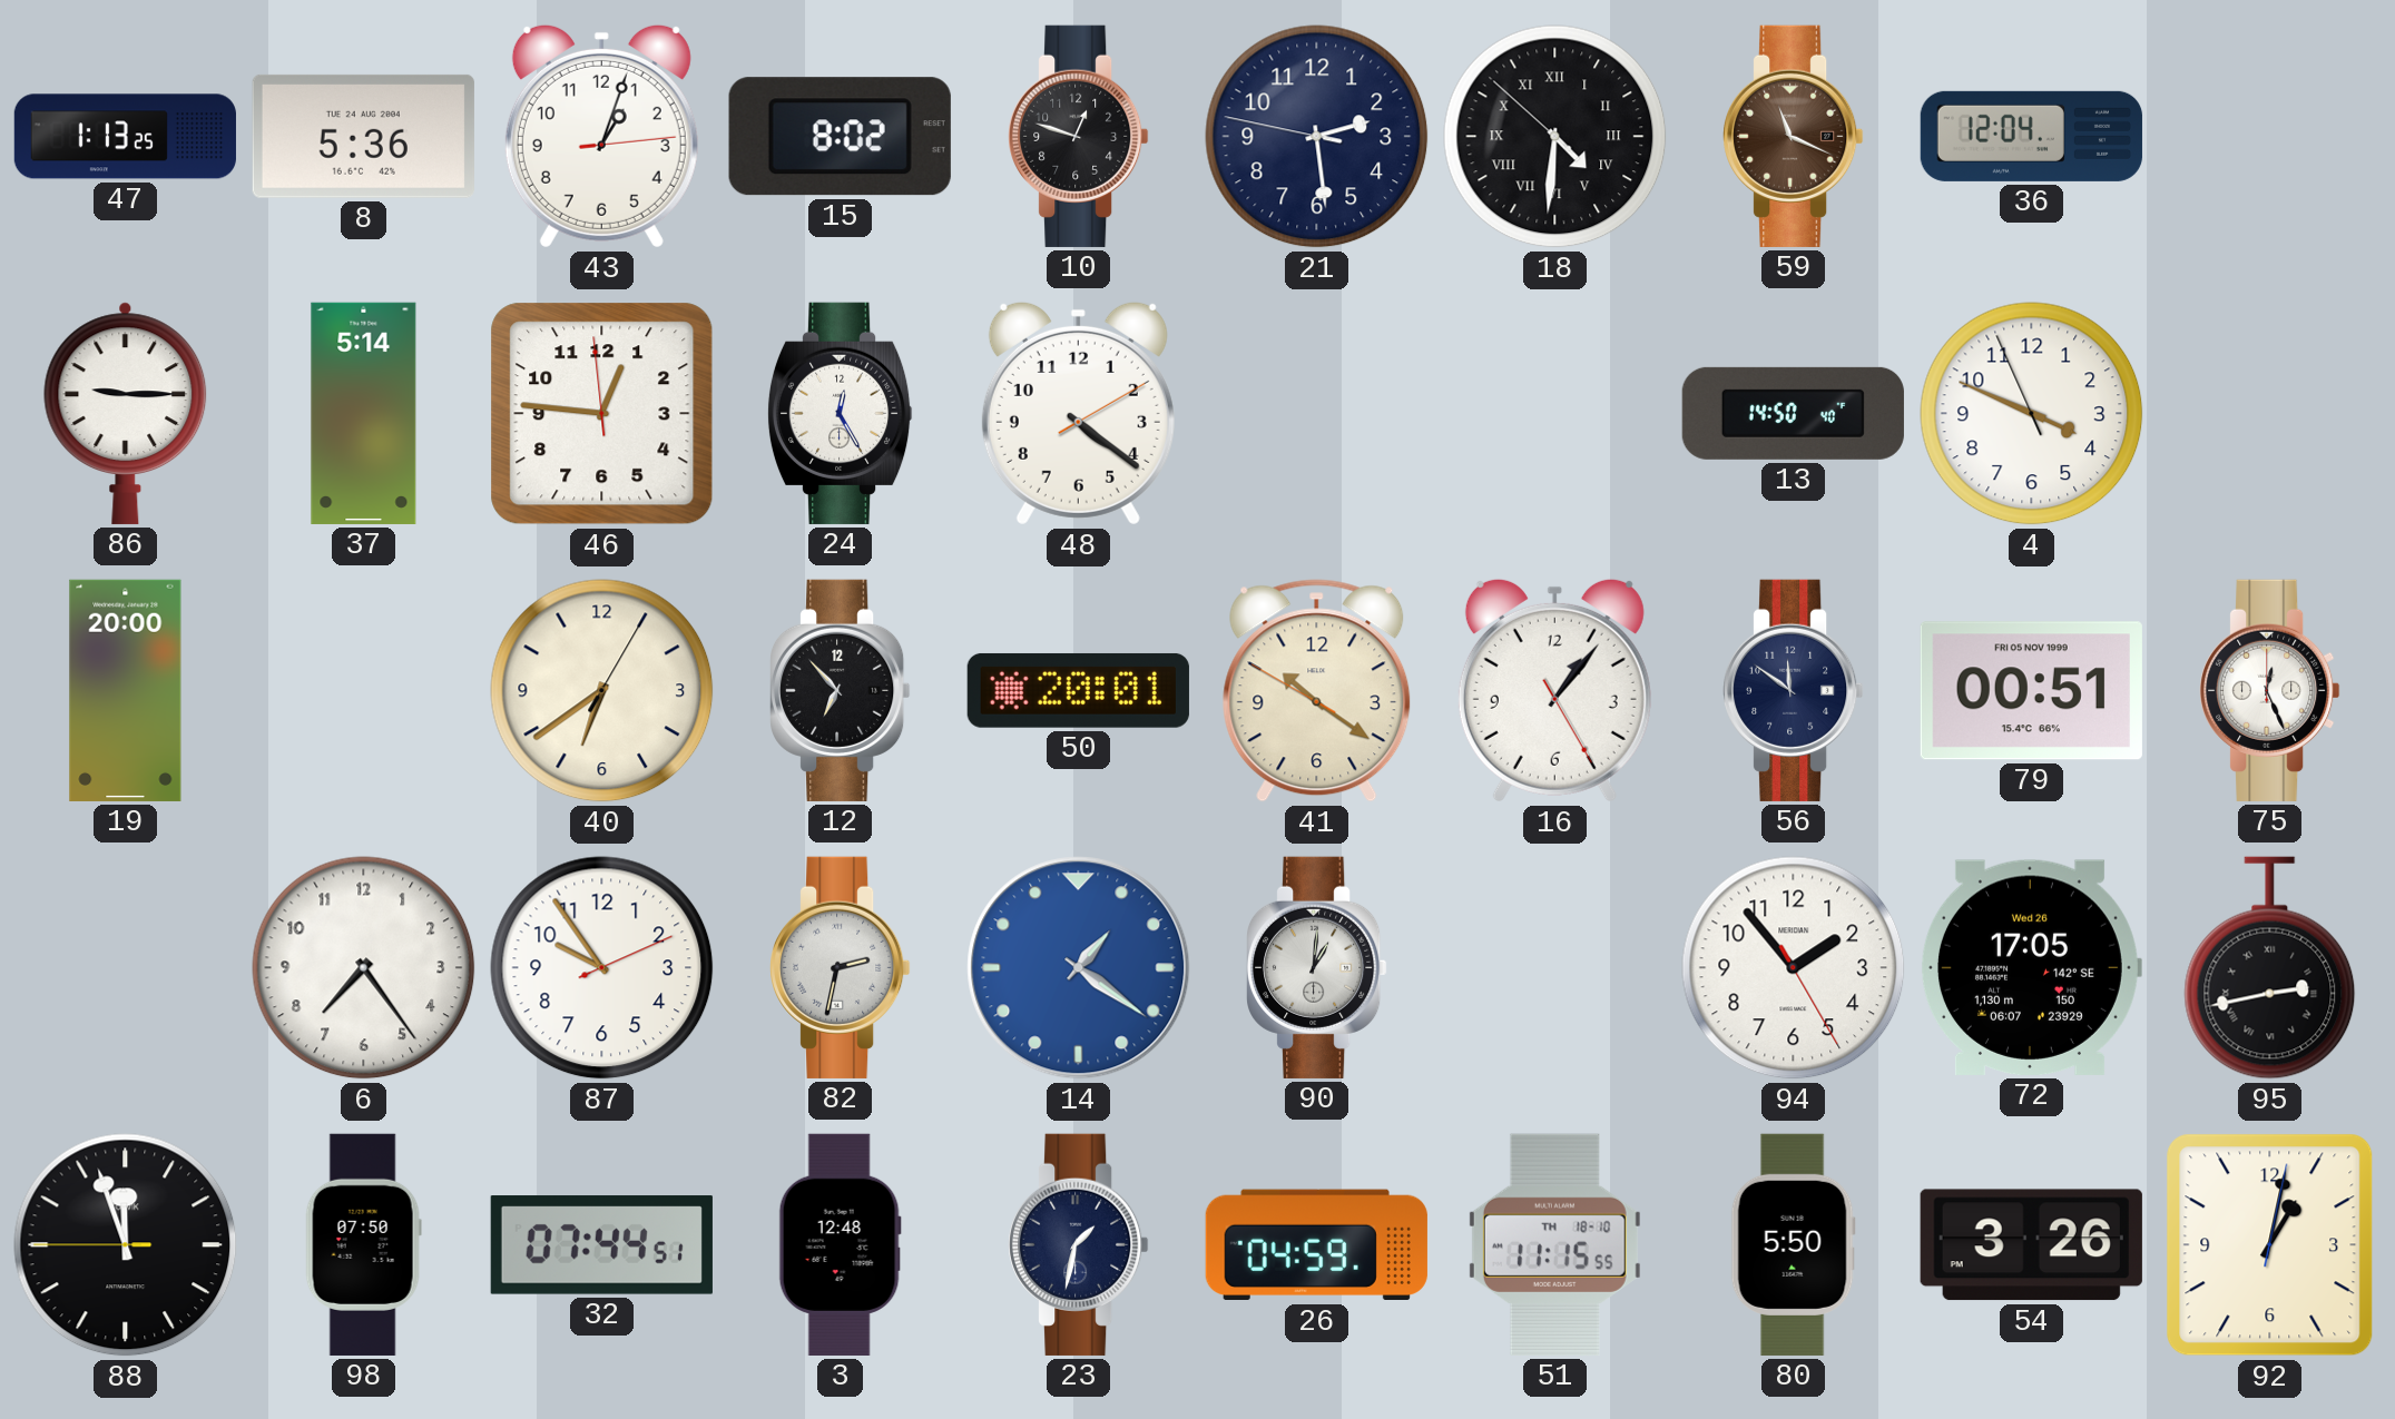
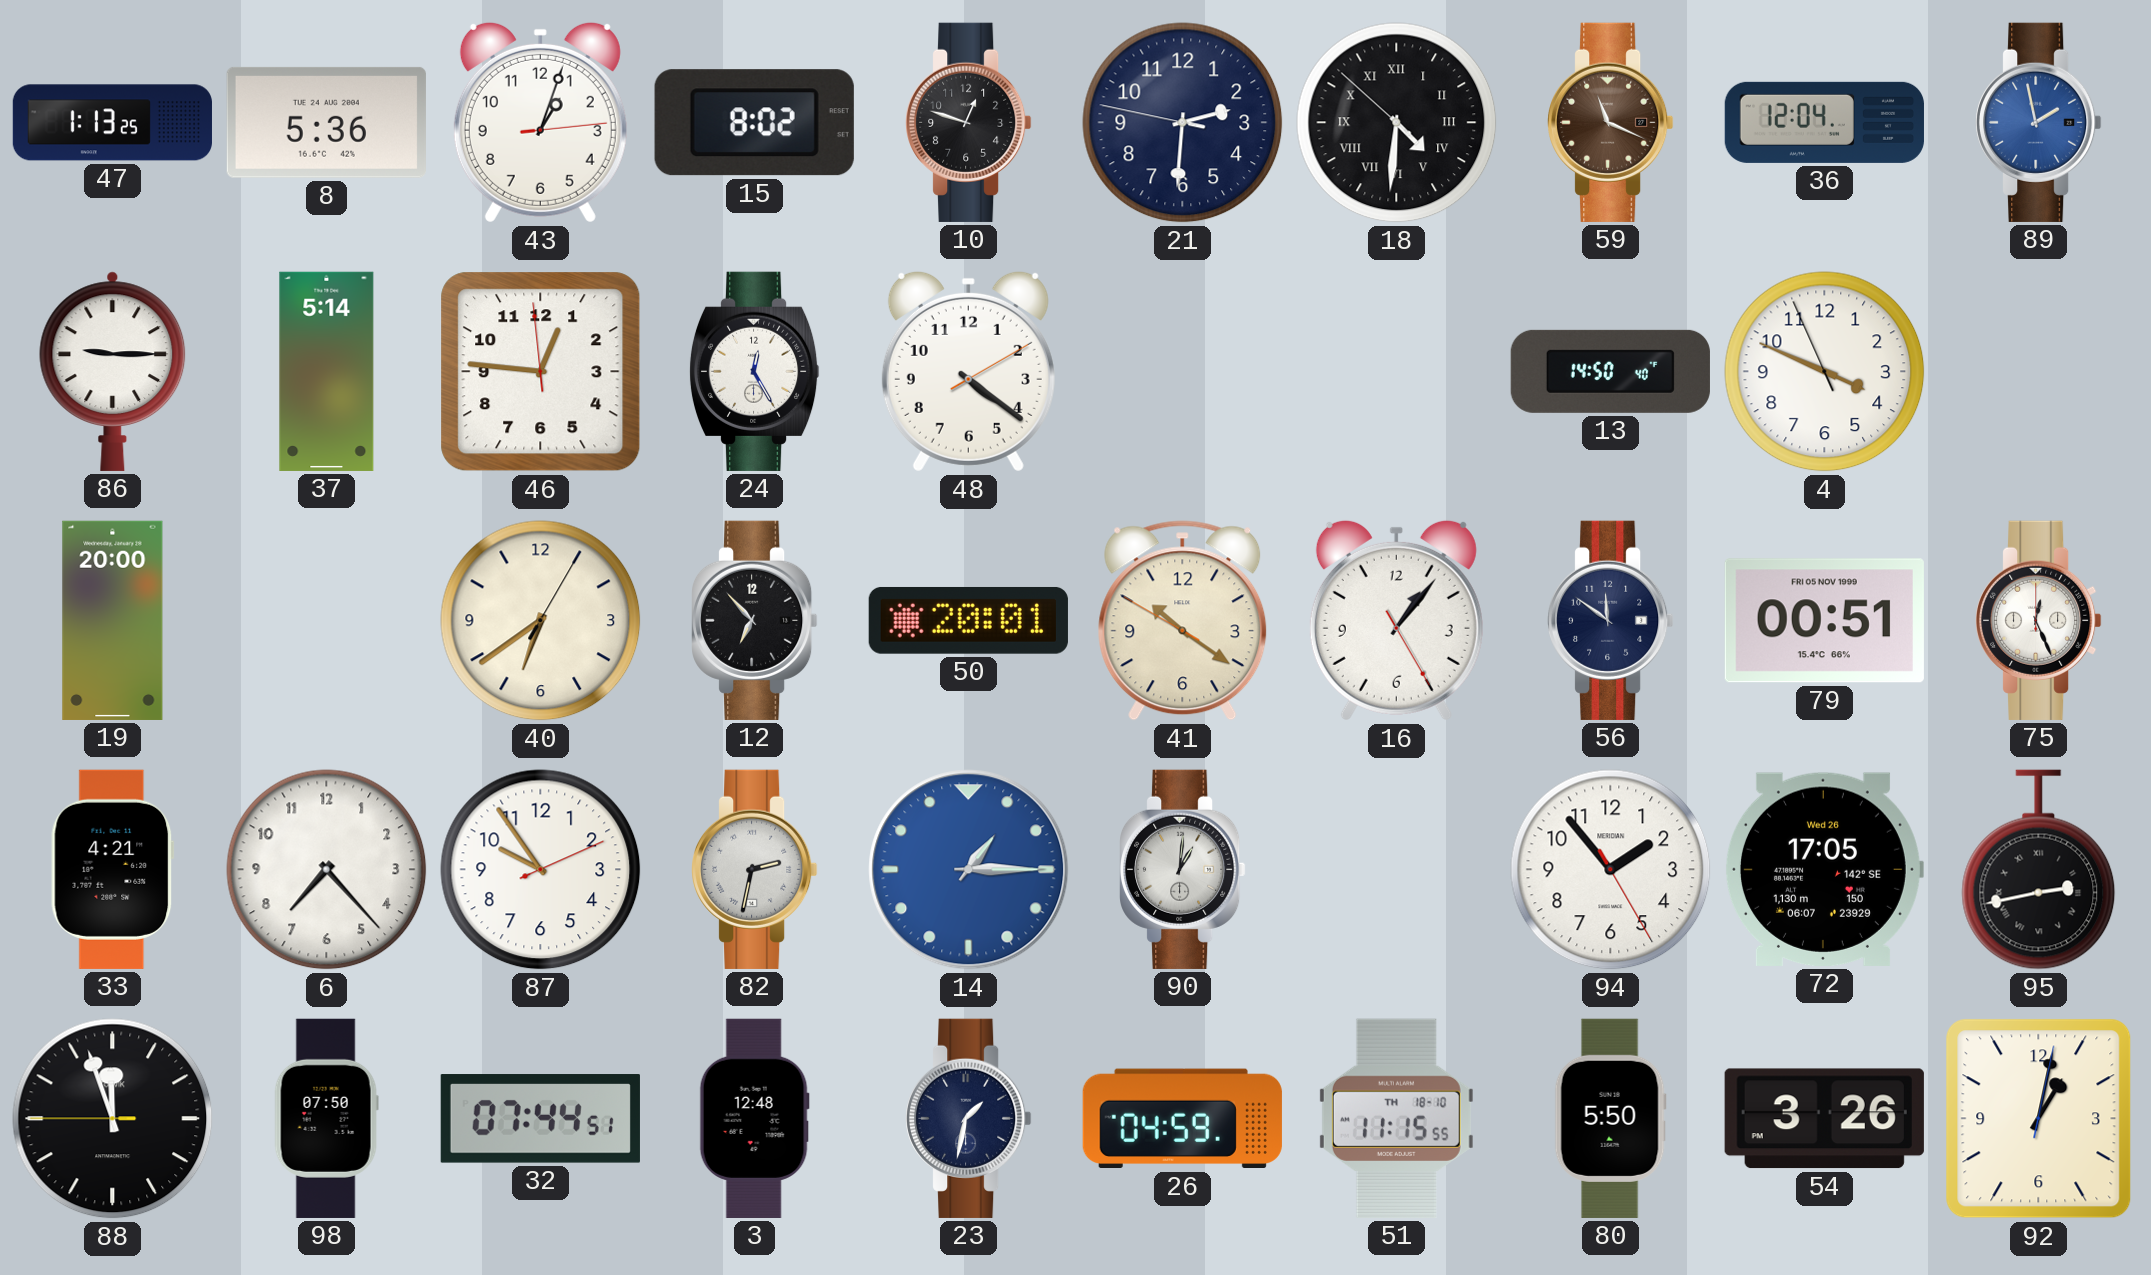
21: 2:28 -> 2:30
89: none -> 1:58
33: none -> 4:21
6: 7:24 -> 7:23
14: 1:21 -> 1:15
